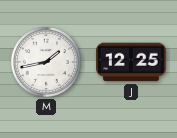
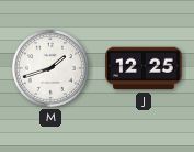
M: 1:43 -> 1:42
